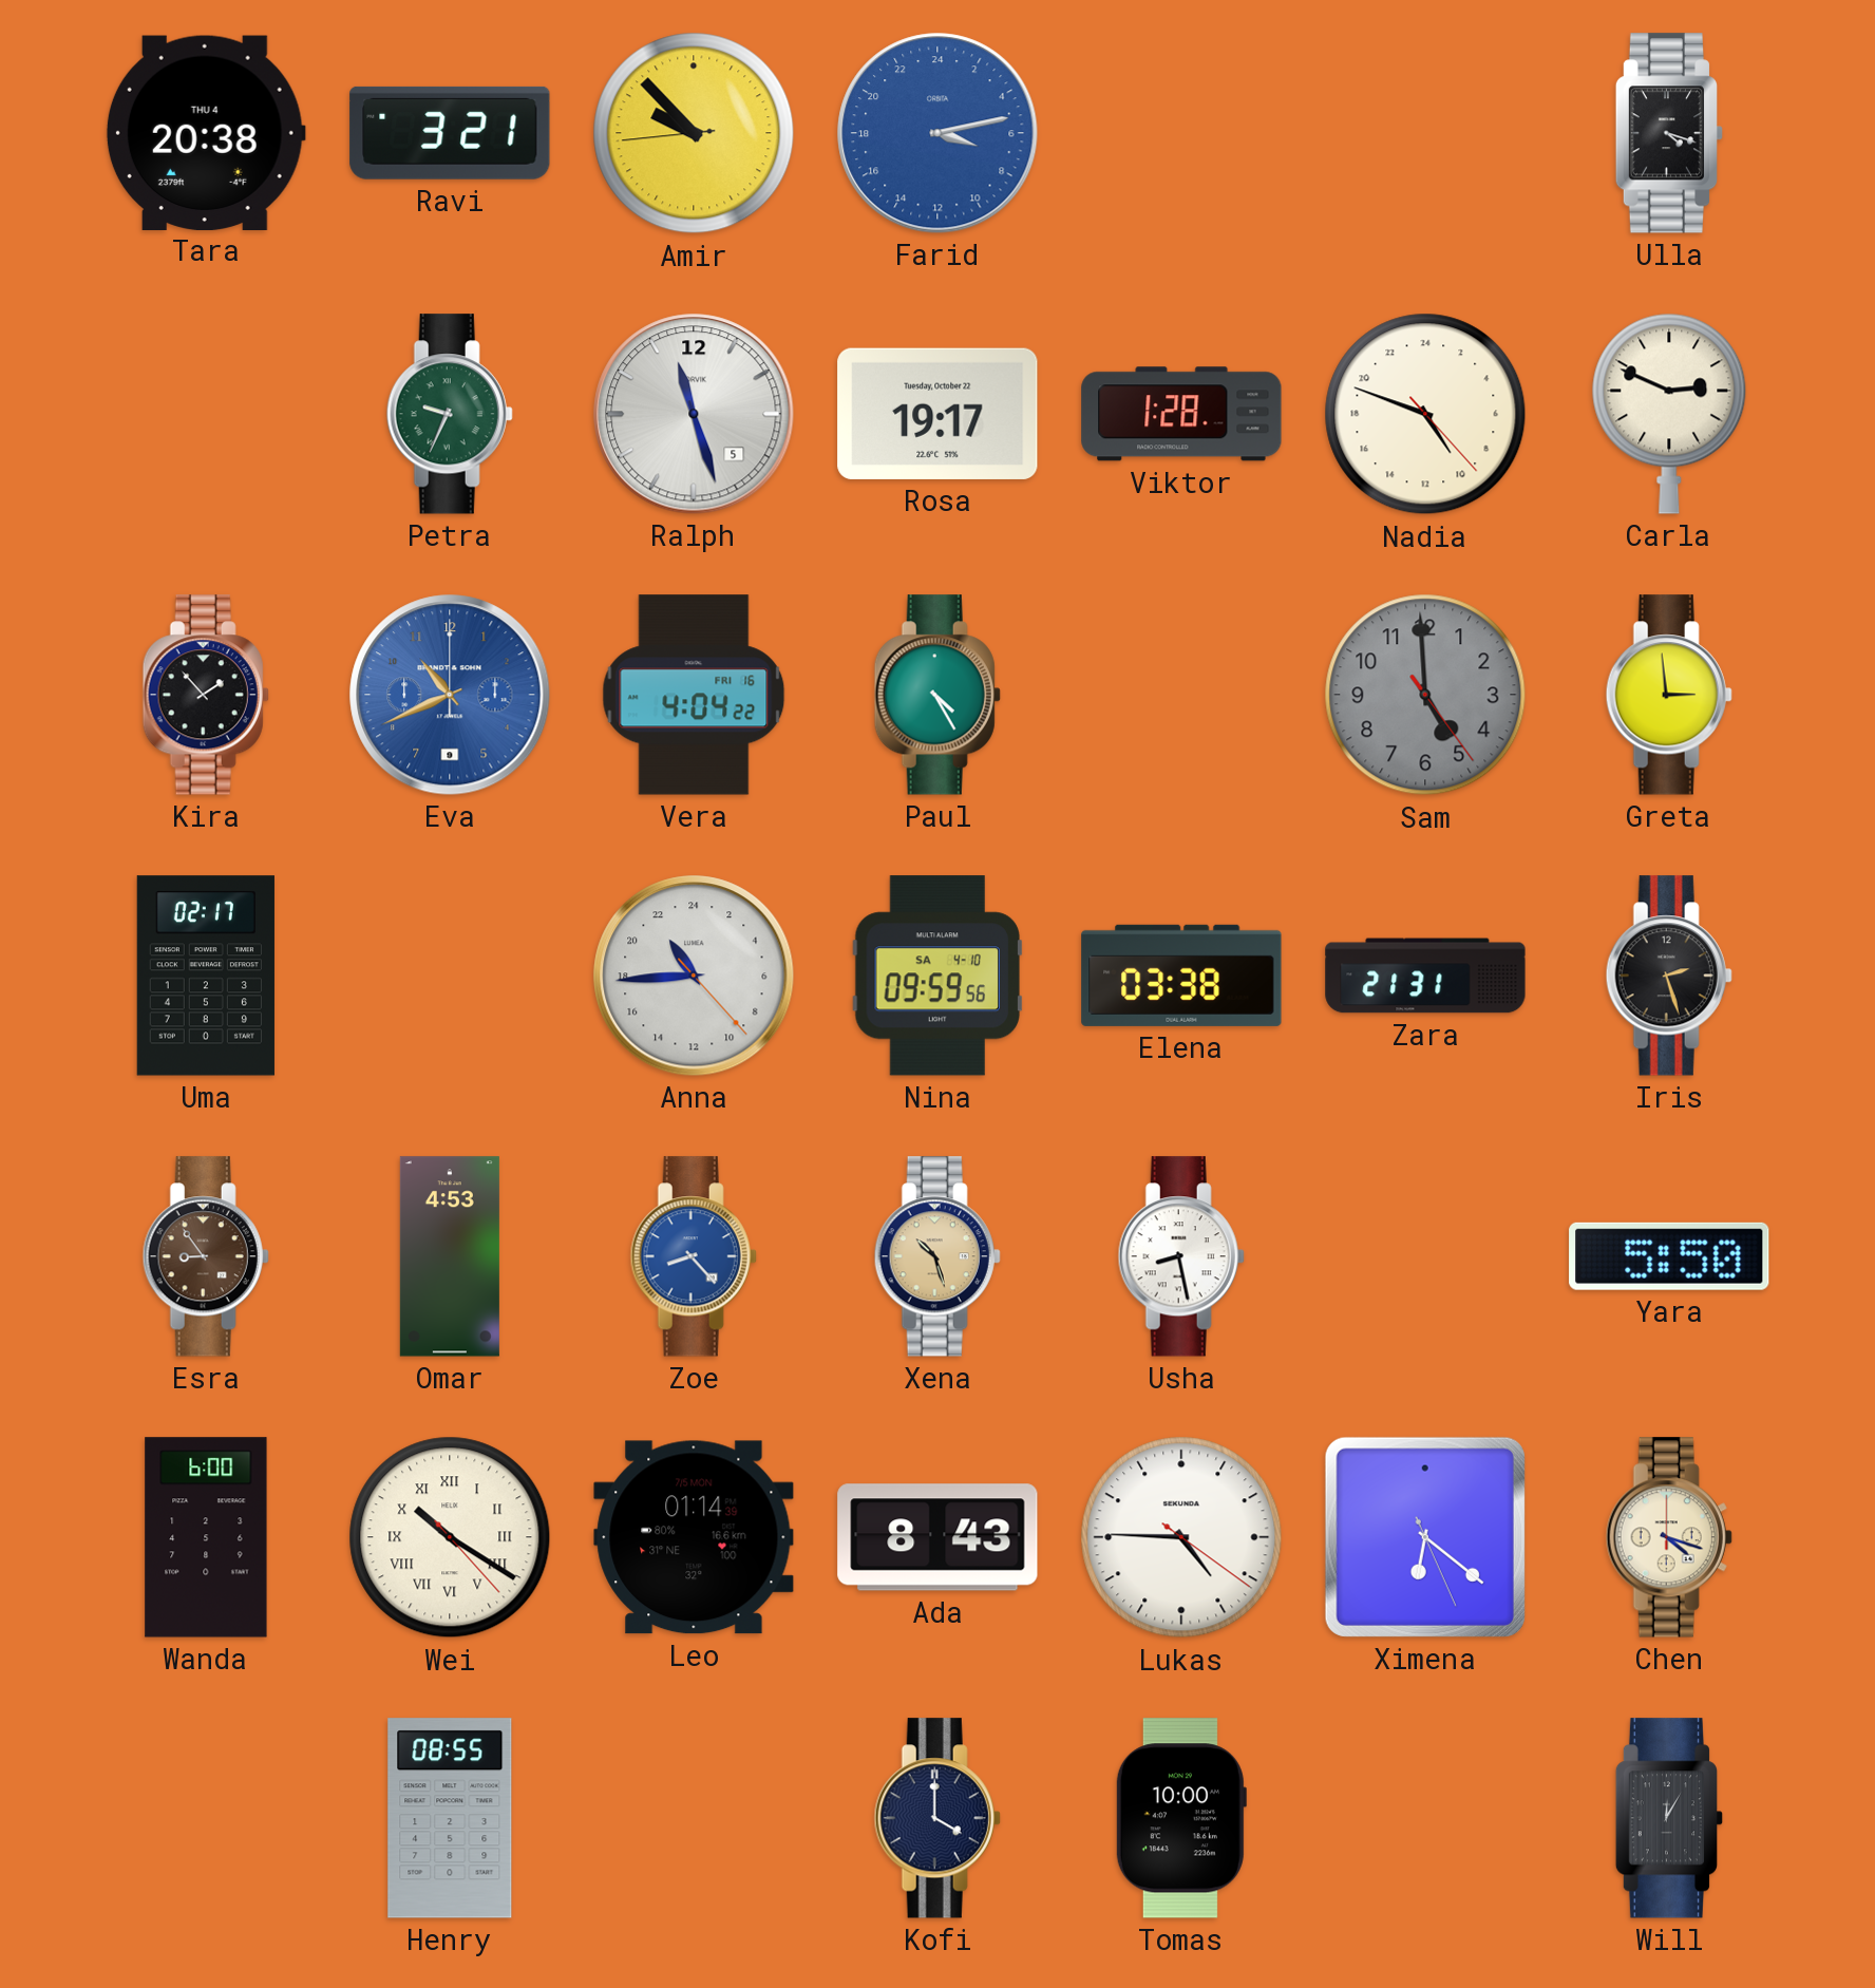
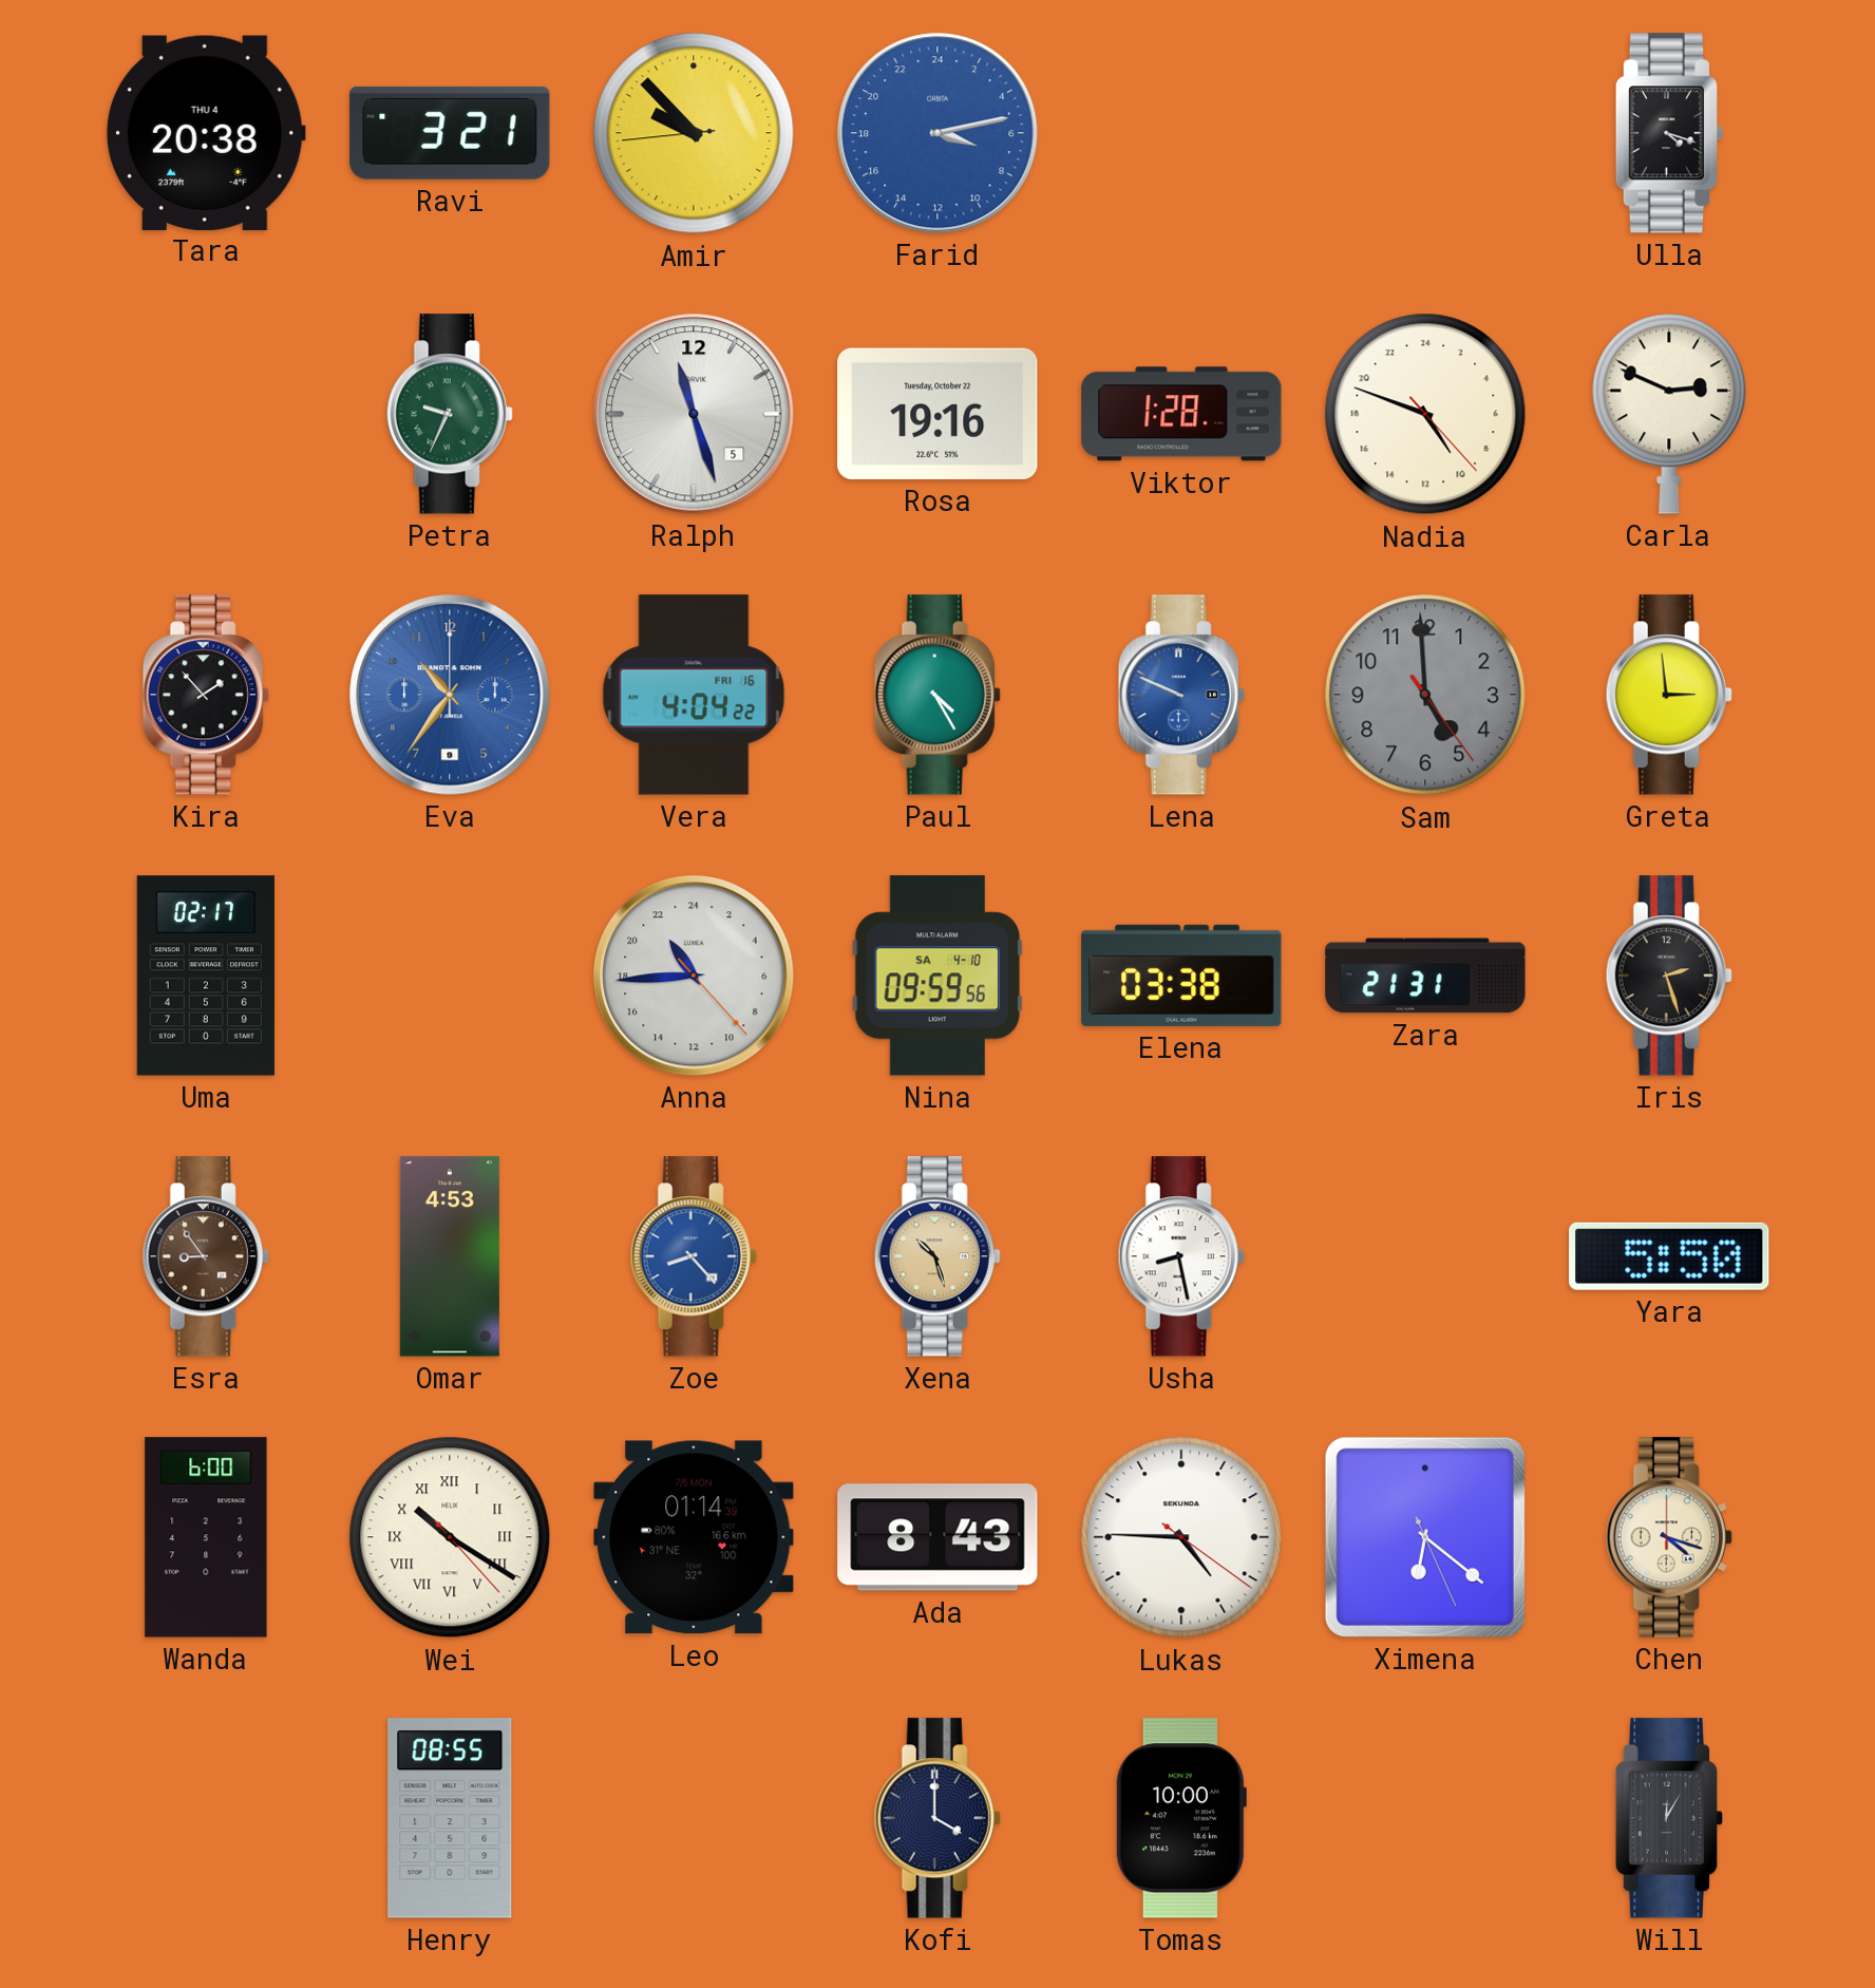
Rosa: 19:17 -> 19:16
Eva: 10:41 -> 10:36
Lena: none -> 9:49
